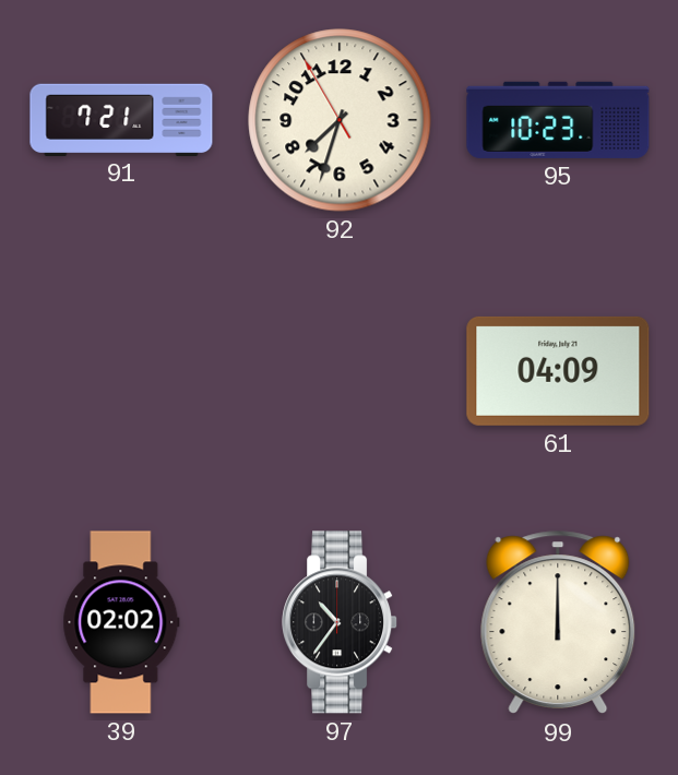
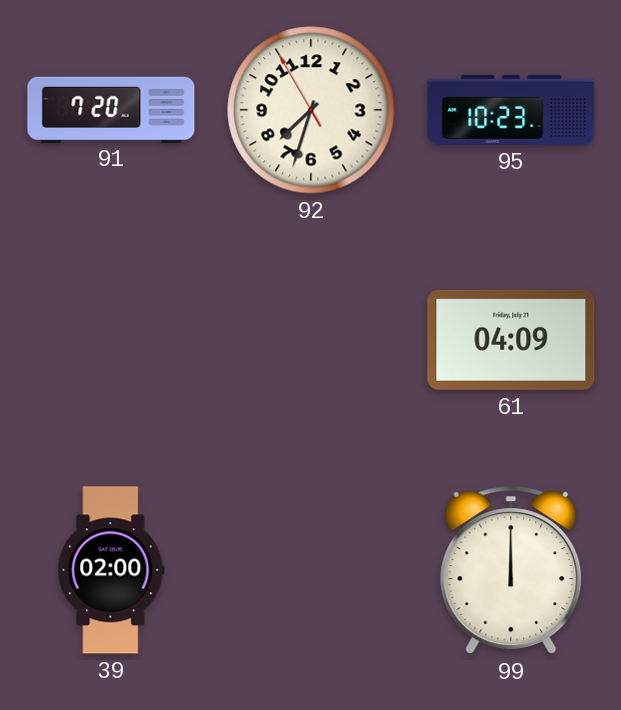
91: 7:21 -> 7:20
39: 02:02 -> 02:00
97: 10:36 -> none
